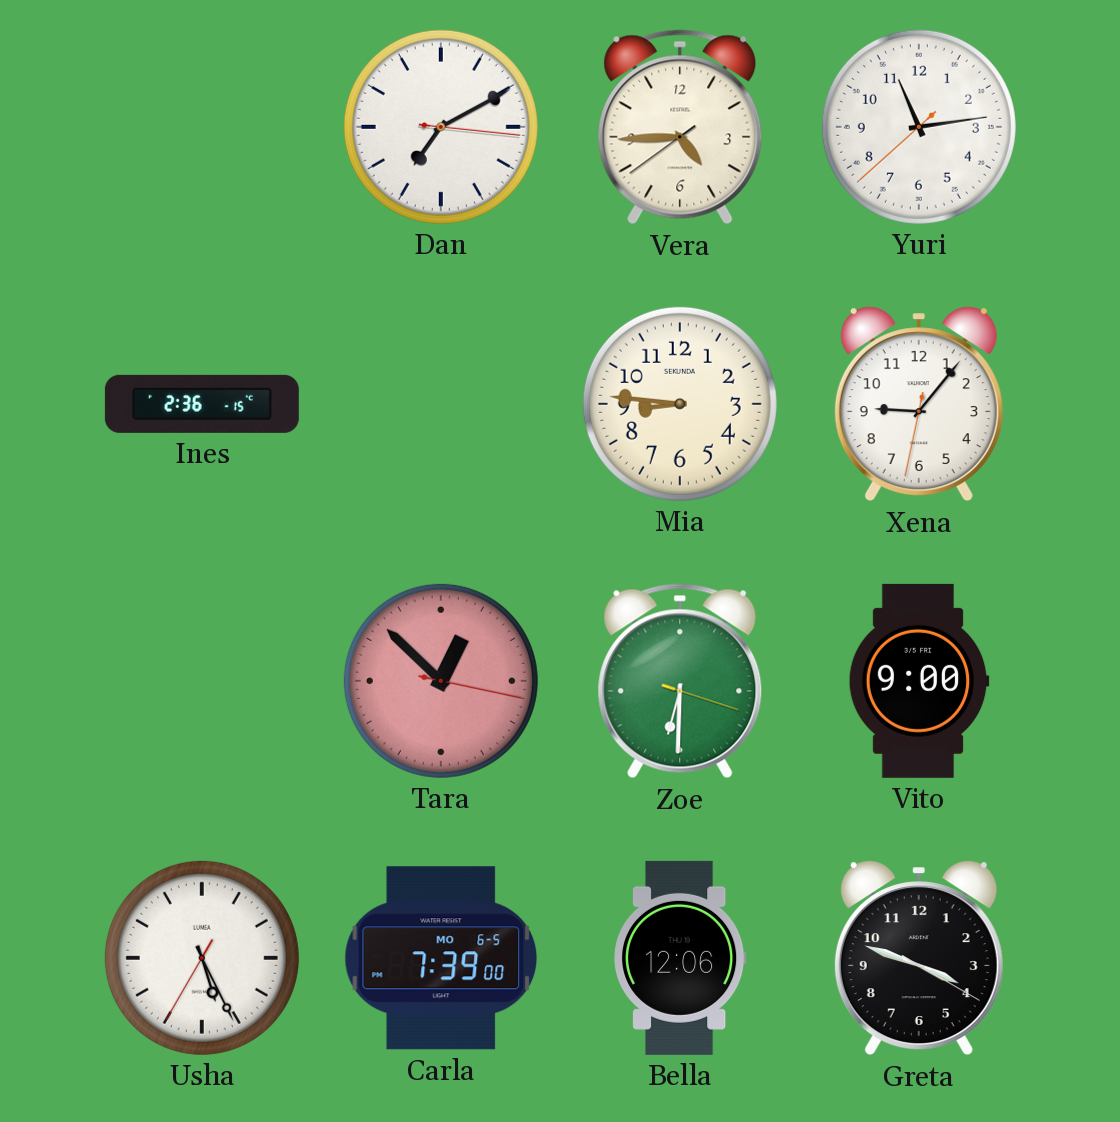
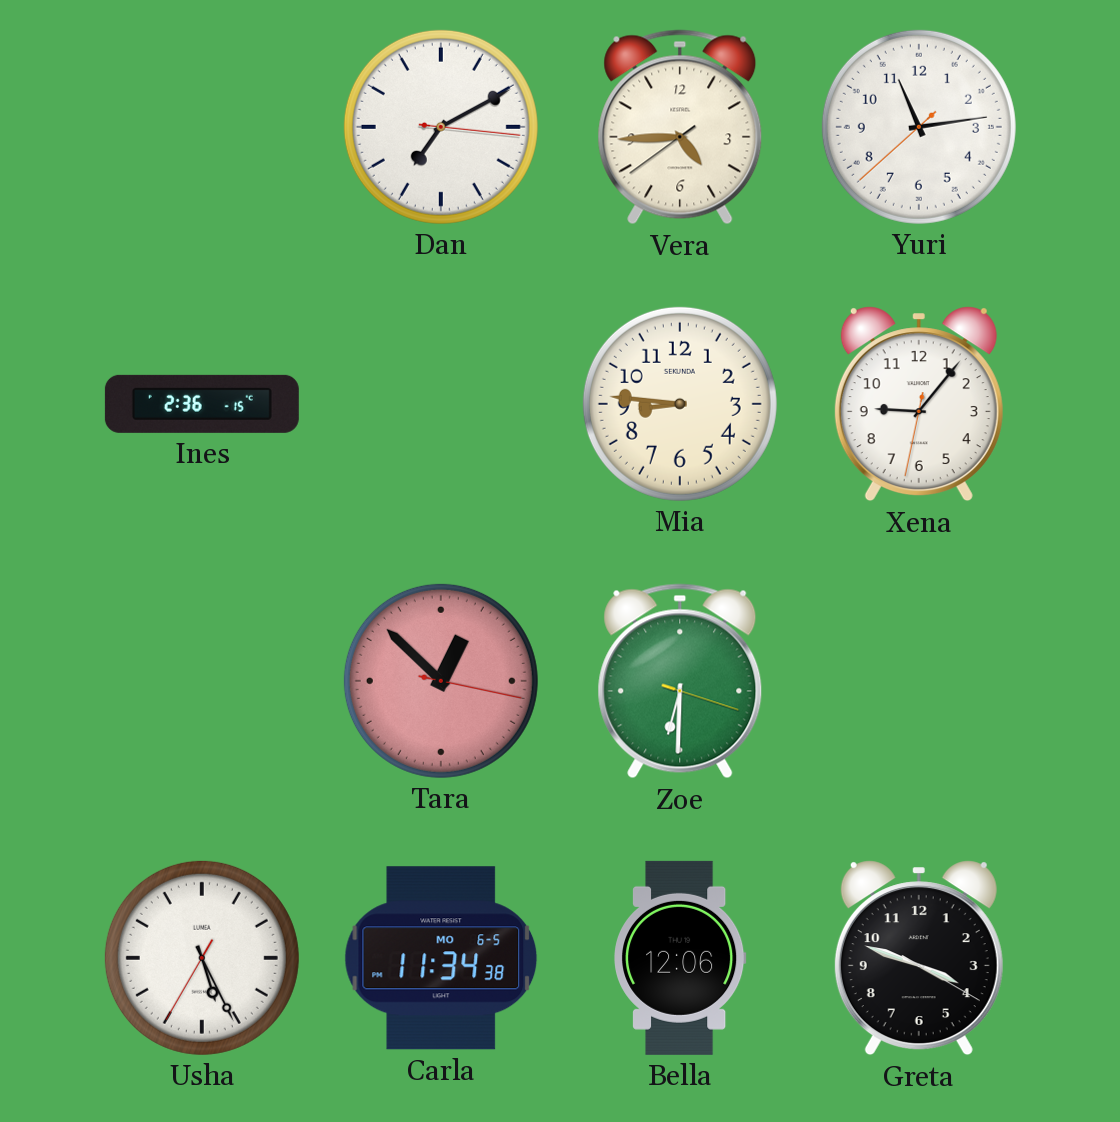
Vito: 9:00 -> none
Carla: 7:39 -> 11:34
